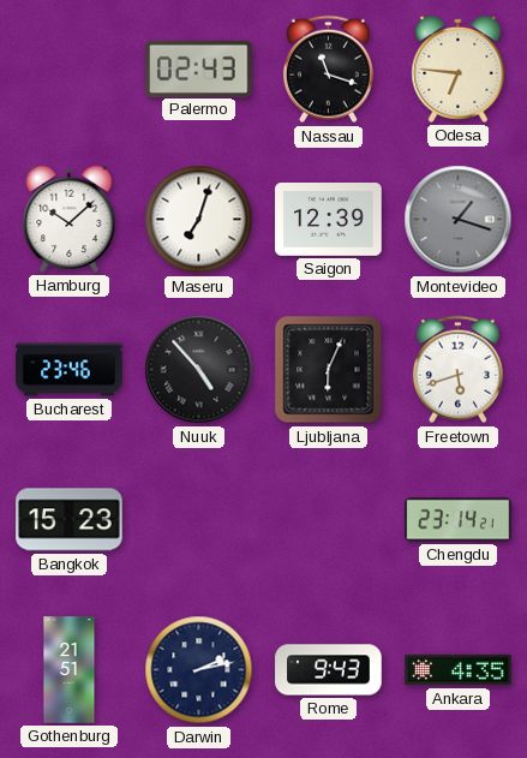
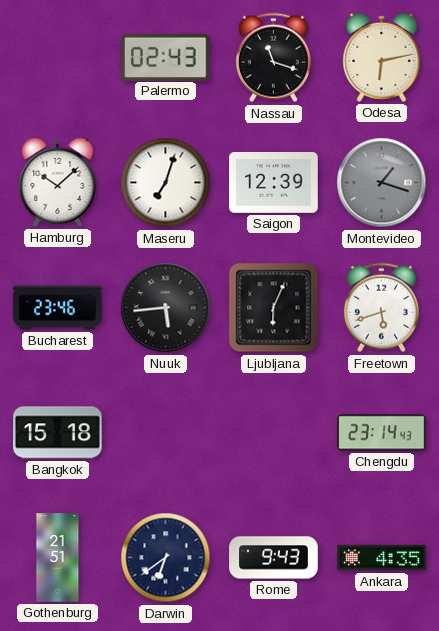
Odesa: 6:46 -> 6:13
Nuuk: 4:53 -> 5:44
Bangkok: 15:23 -> 15:18
Chengdu: 23:14:21 -> 23:14:43
Darwin: 2:13 -> 6:39
